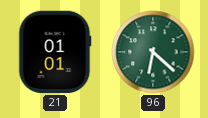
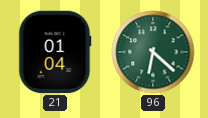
21: 01:01 -> 01:04
